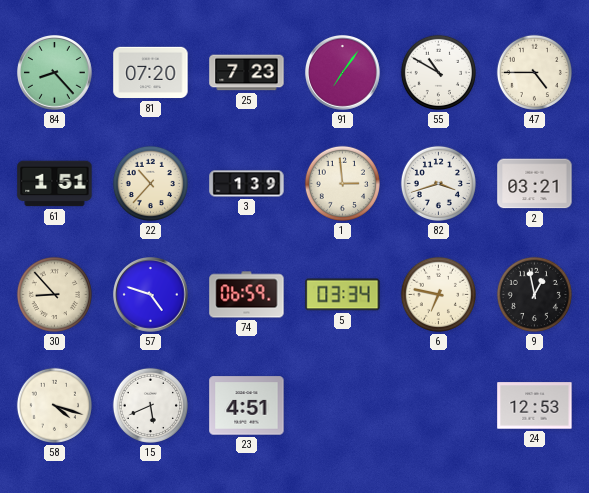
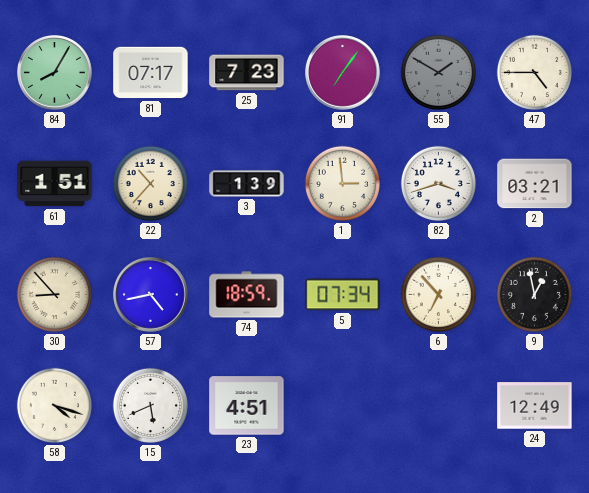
84: 8:23 -> 8:05
81: 07:20 -> 07:17
55: 10:50 -> 1:50
55 dial: white -> grey
57: 4:48 -> 4:43
74: 06:59 -> 18:59
5: 03:34 -> 07:34
6: 6:47 -> 6:53
24: 12:53 -> 12:49
